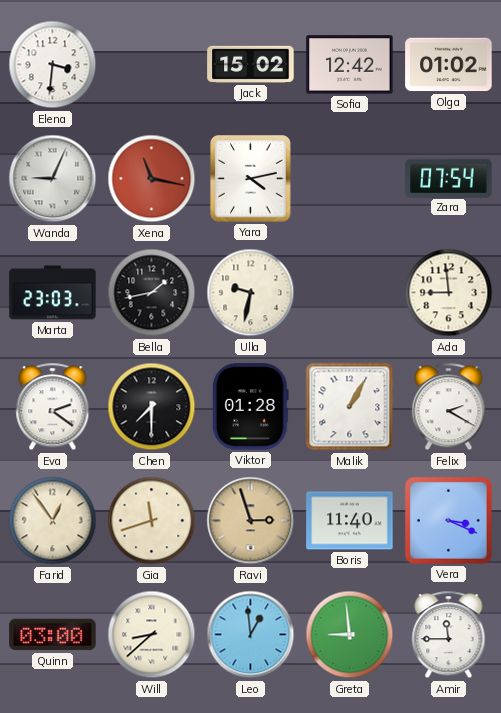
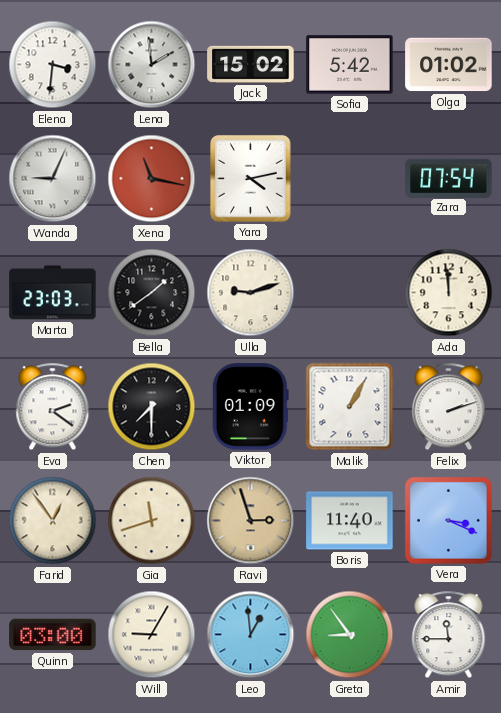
Lena: none -> 1:59
Sofia: 12:42 -> 5:42
Bella: 1:43 -> 1:39
Ulla: 9:32 -> 9:12
Ada: 8:59 -> 11:59
Viktor: 01:28 -> 01:09
Felix: 2:20 -> 2:12
Will: 8:38 -> 9:05
Greta: 8:59 -> 8:54
